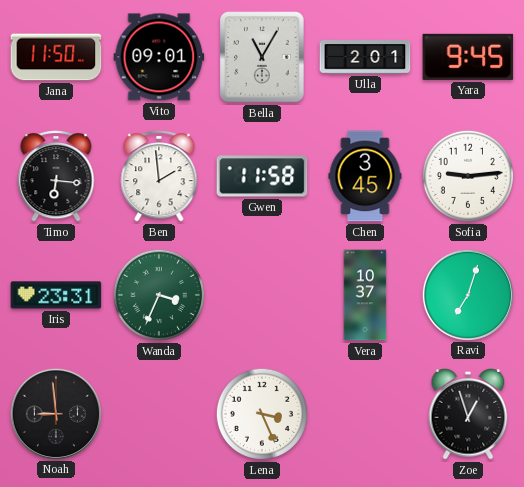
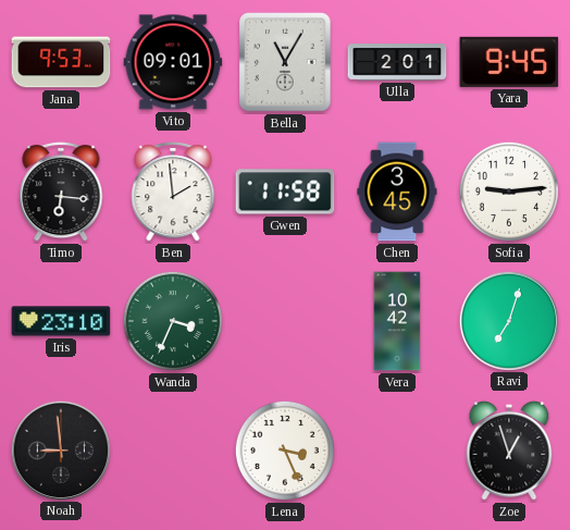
Jana: 11:50 -> 9:53
Iris: 23:31 -> 23:10
Vera: 10:37 -> 10:42
